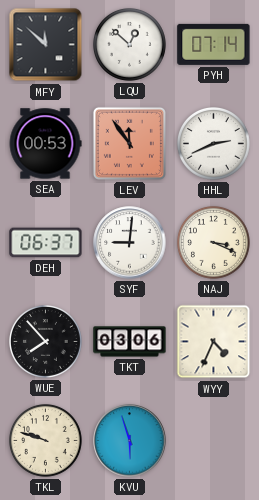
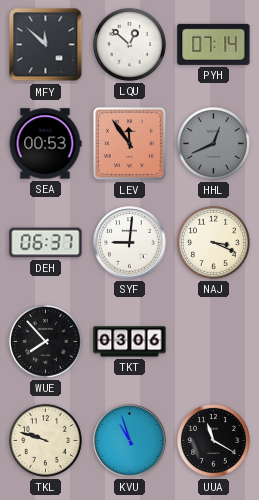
HHL: 2:41 -> 12:41
HHL dial: white -> grey
WYY: 4:34 -> none
KVU: 5:57 -> 10:57
UUA: none -> 11:20
